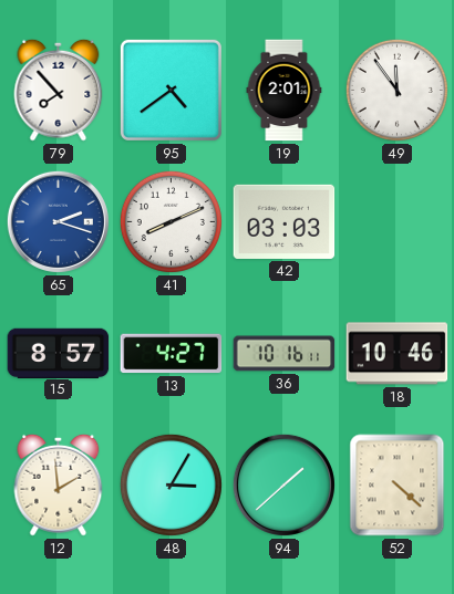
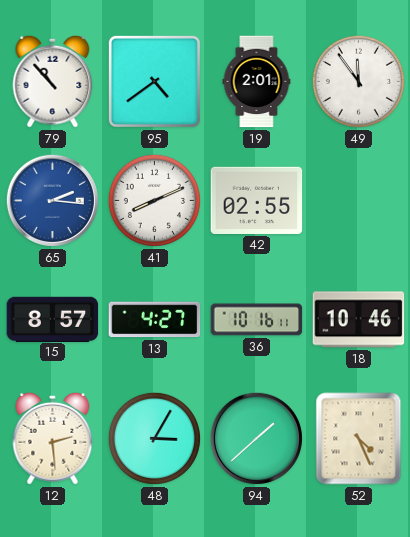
79: 7:53 -> 10:53
65: 2:18 -> 2:16
42: 03:03 -> 02:55
12: 1:59 -> 2:29
52: 4:22 -> 4:26
